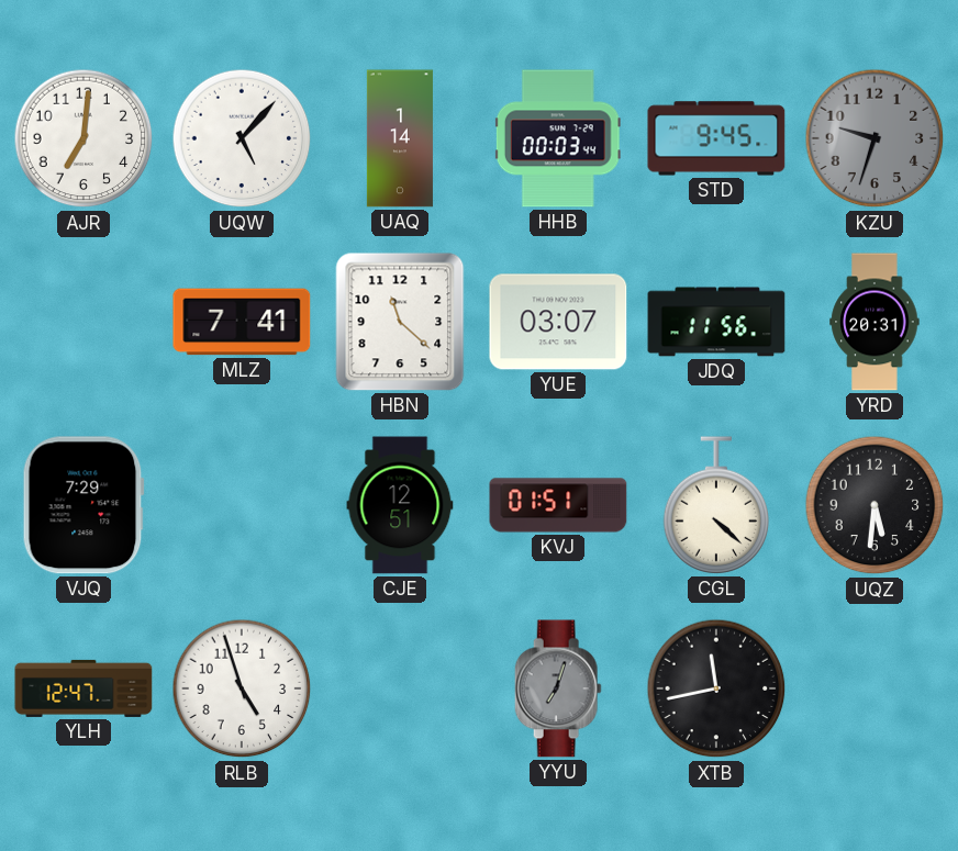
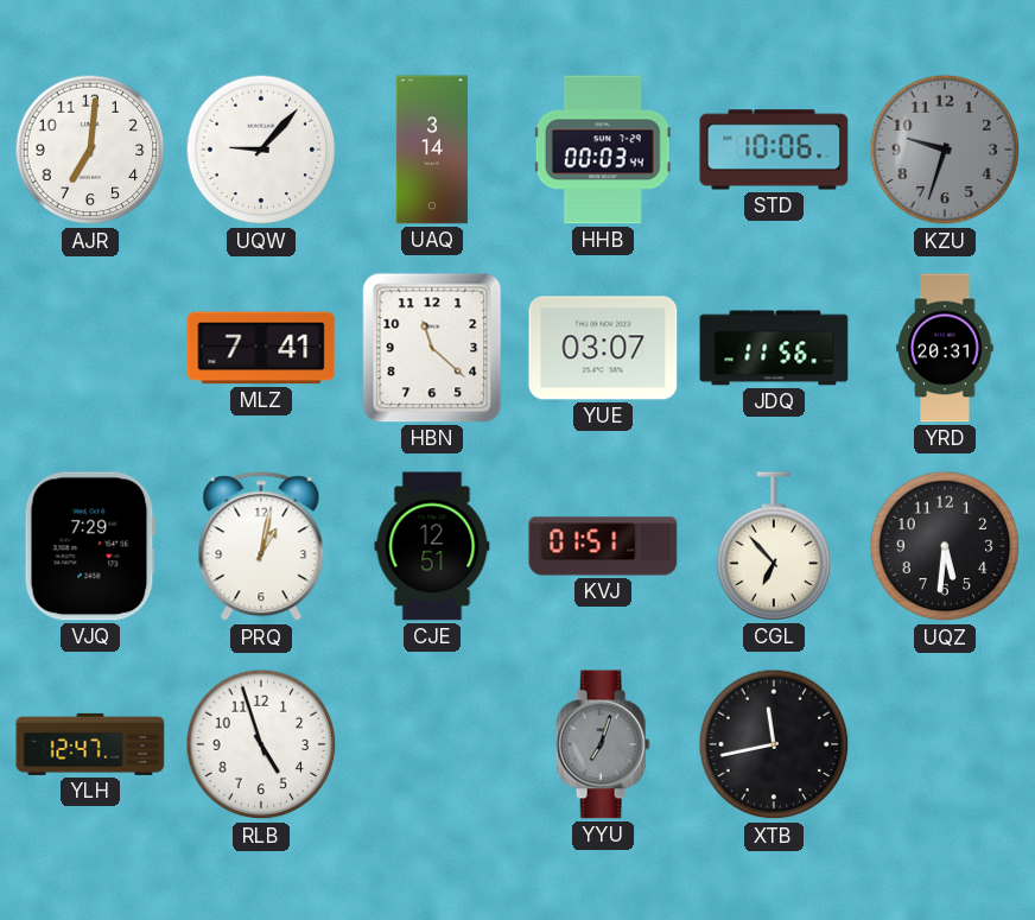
UQW: 5:07 -> 9:07
UAQ: 1:14 -> 3:14
STD: 9:45 -> 10:06
PRQ: none -> 1:02
CGL: 4:22 -> 6:53
